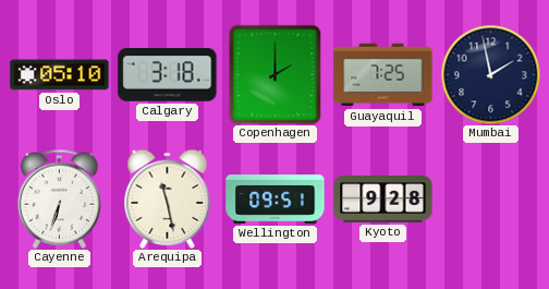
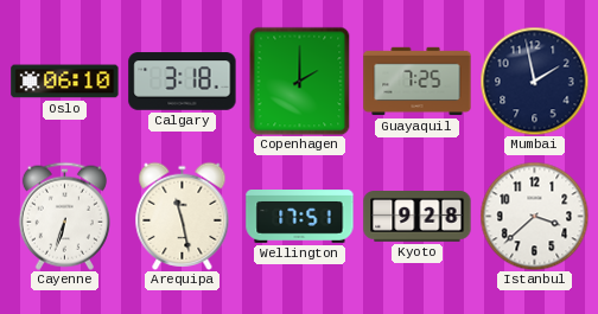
Oslo: 05:10 -> 06:10
Wellington: 09:51 -> 17:51
Istanbul: none -> 3:38
